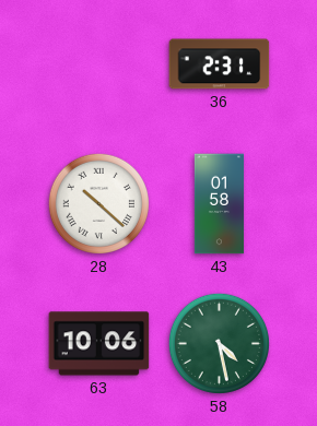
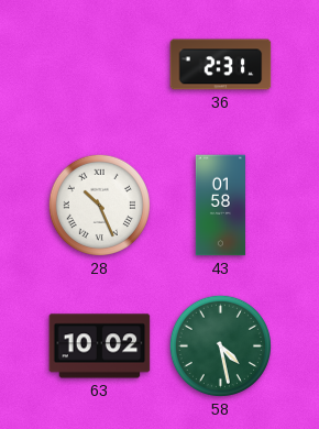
28: 10:22 -> 10:26
63: 10:06 -> 10:02
